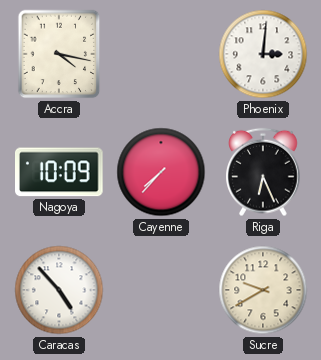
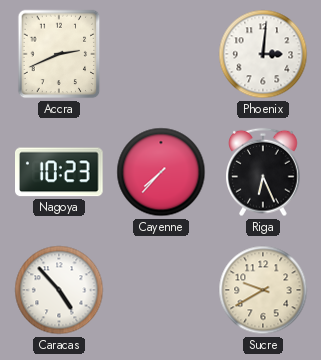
Accra: 4:17 -> 2:41
Nagoya: 10:09 -> 10:23
